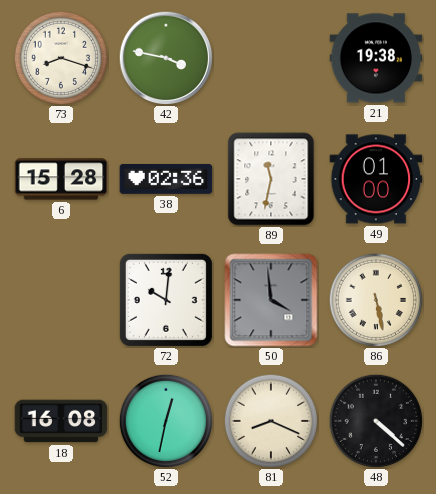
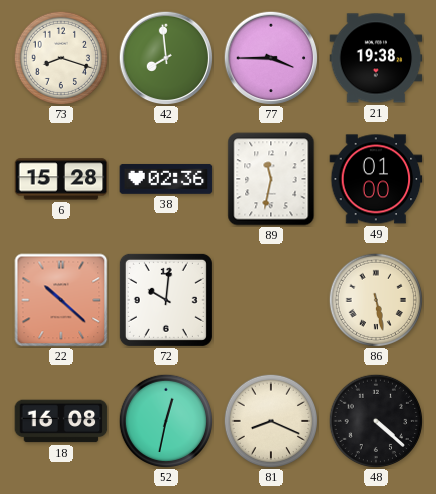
42: 3:47 -> 7:59
77: none -> 3:45
22: none -> 10:22
50: 3:59 -> none
